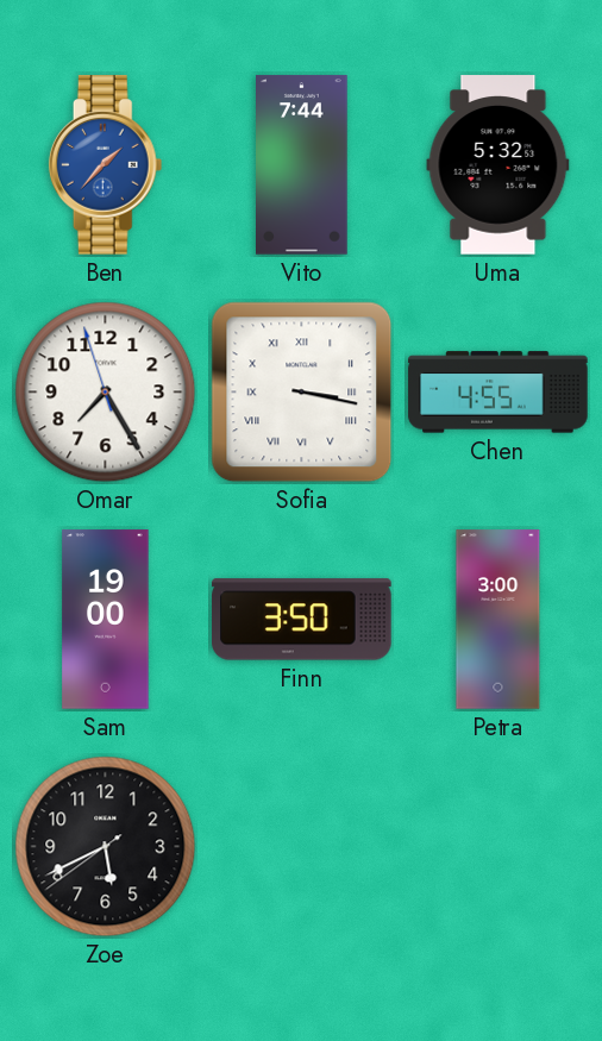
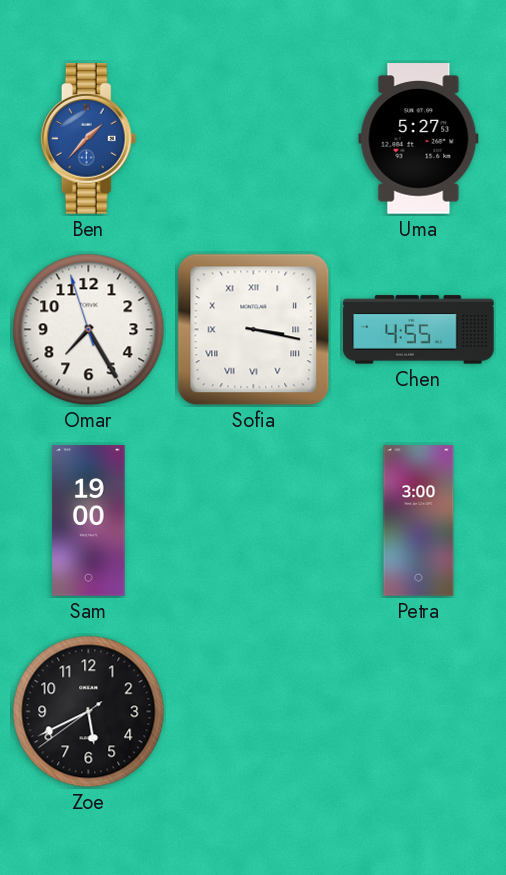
Vito: 7:44 -> none
Uma: 5:32 -> 5:27
Finn: 3:50 -> none
